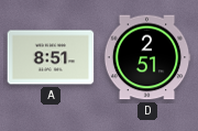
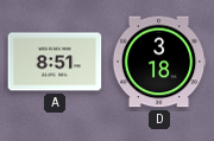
D: 2:51 -> 3:18
